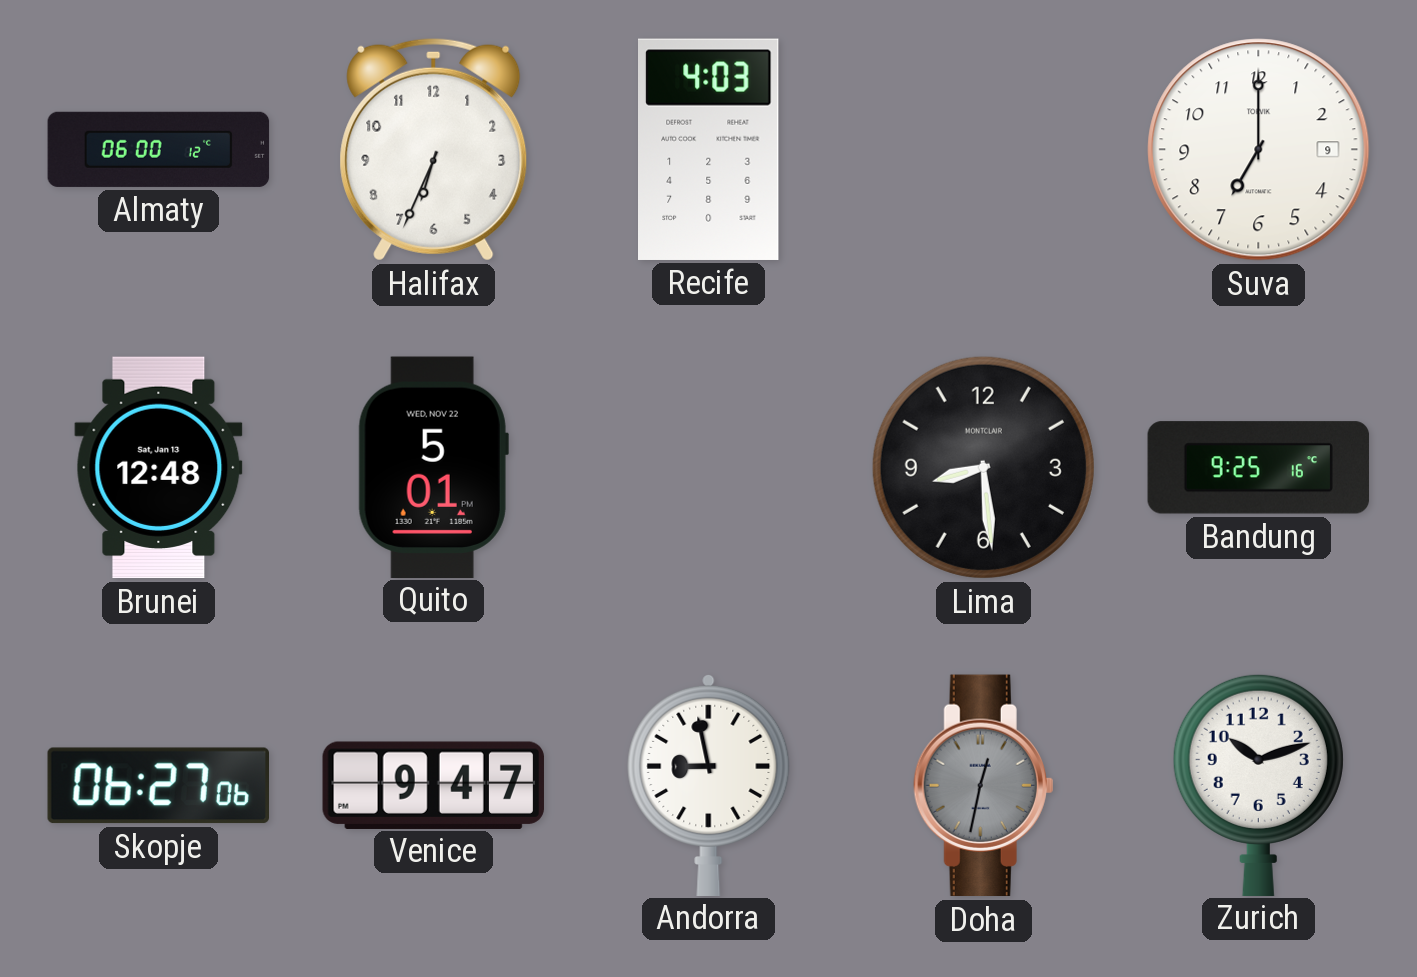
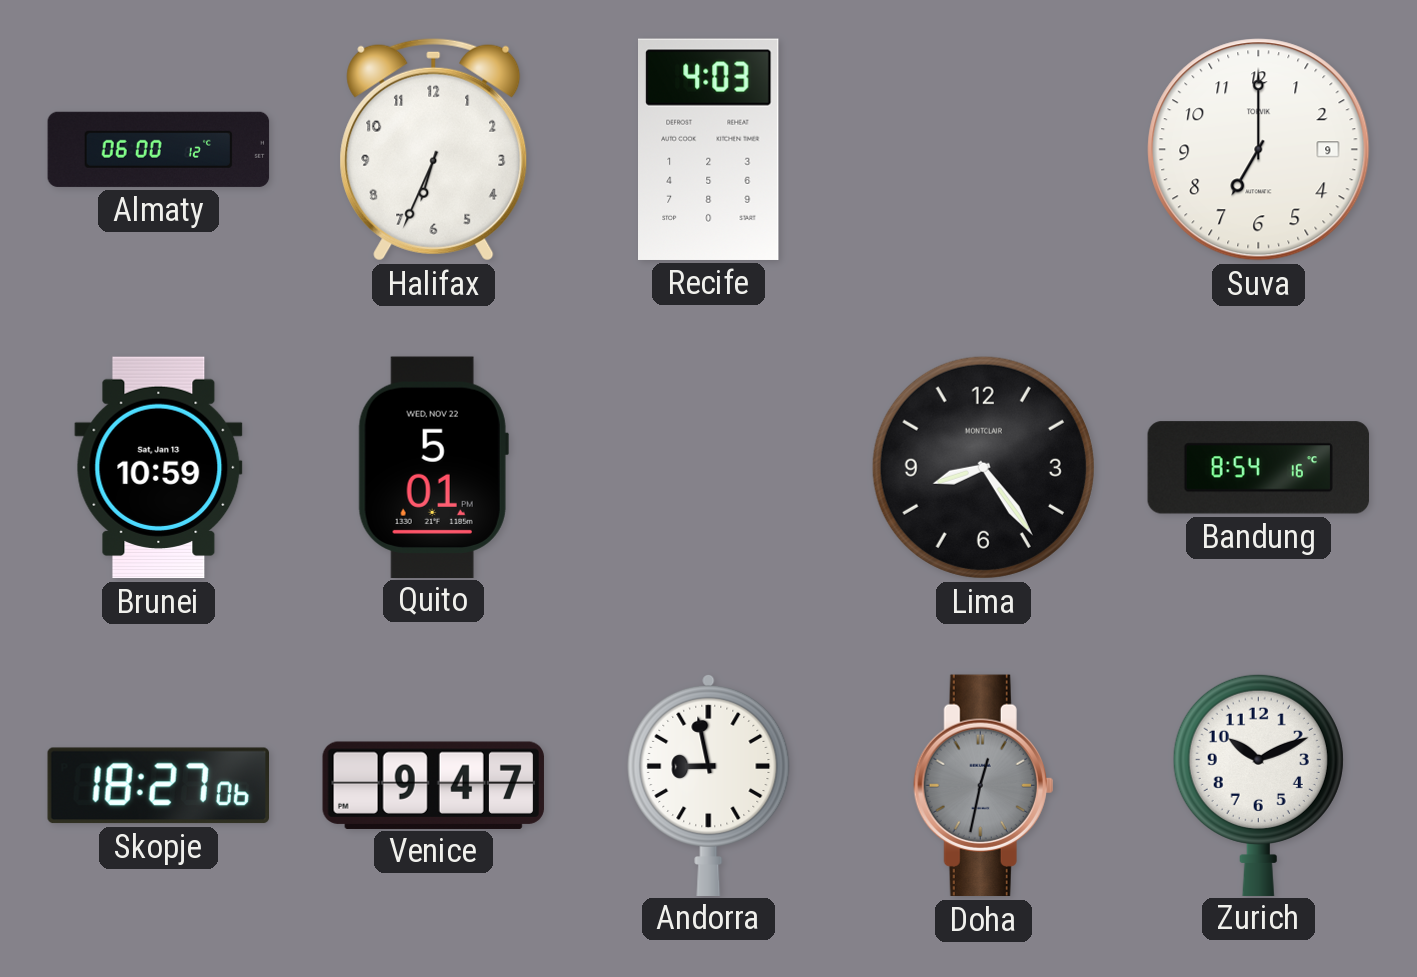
Brunei: 12:48 -> 10:59
Lima: 8:29 -> 8:24
Bandung: 9:25 -> 8:54
Skopje: 06:27 -> 18:27
Zurich: 10:12 -> 10:11
